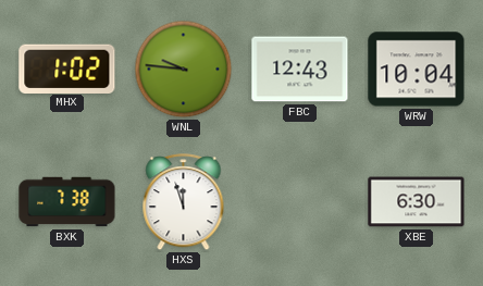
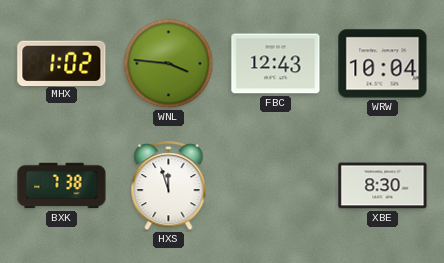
WNL: 9:46 -> 3:46
XBE: 6:30 -> 8:30
